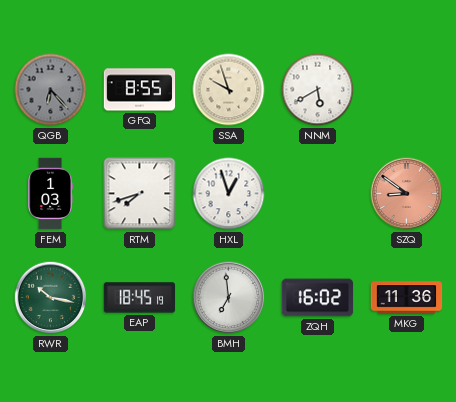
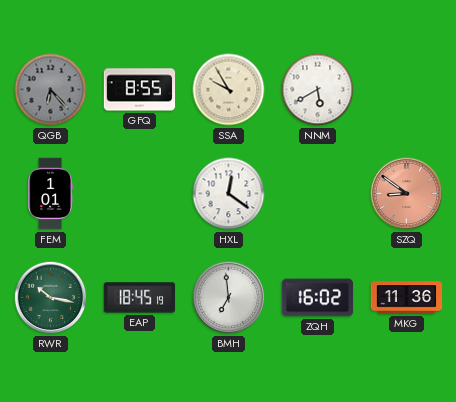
SSA: 9:57 -> 9:55
FEM: 1:03 -> 1:01
RTM: 7:42 -> none
HXL: 12:57 -> 12:21
